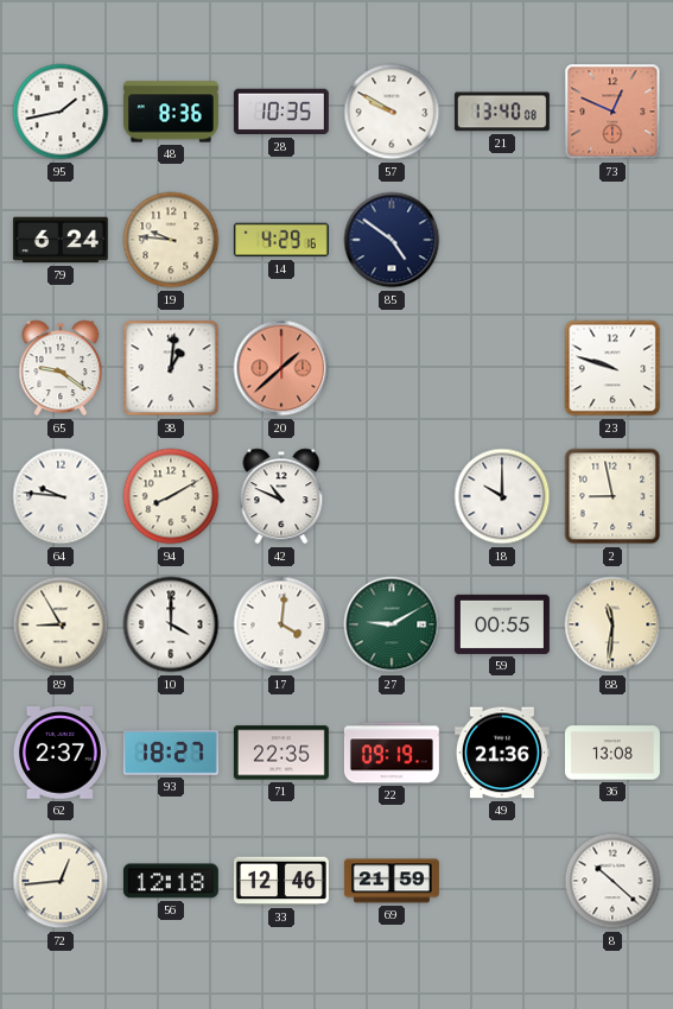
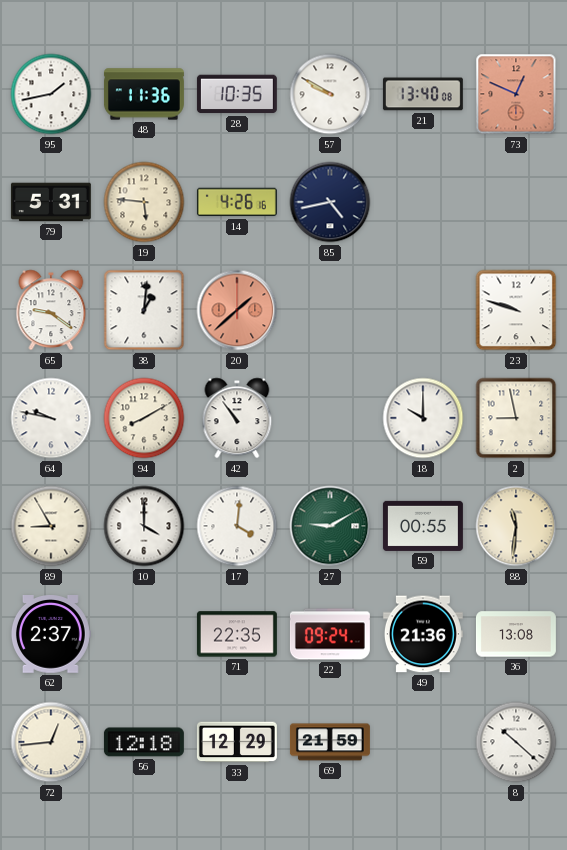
48: 8:36 -> 11:36
79: 6:24 -> 5:31
19: 9:46 -> 5:46
14: 4:29 -> 4:26
85: 4:51 -> 4:43
64: 9:46 -> 9:47
42: 10:49 -> 10:54
93: 18:27 -> none
22: 09:19 -> 09:24
33: 12:46 -> 12:29
